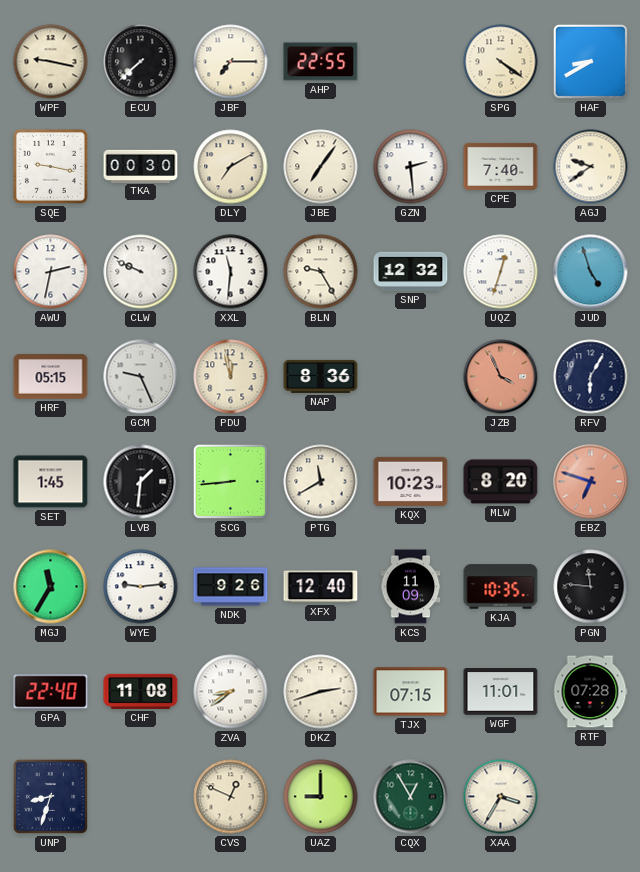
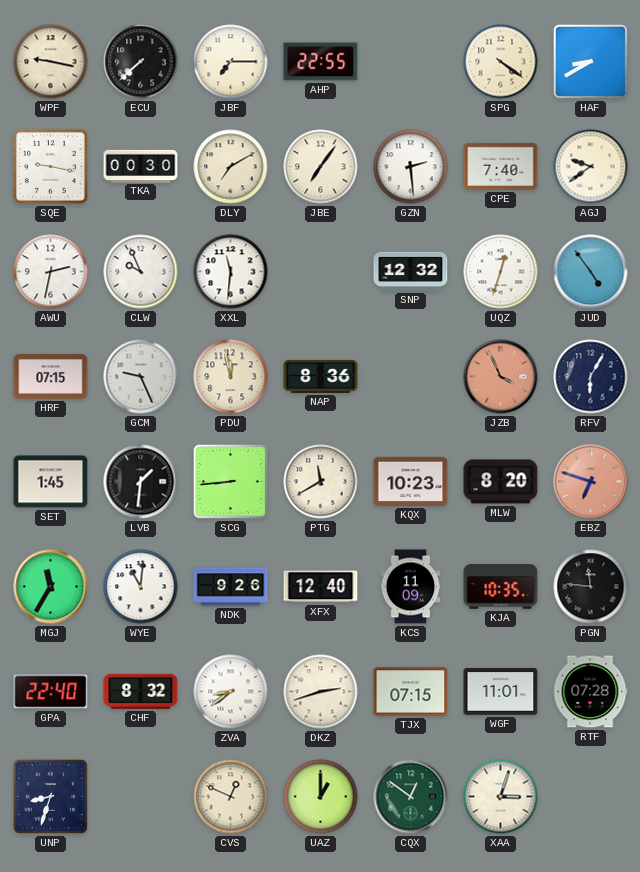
CLW: 9:49 -> 9:56
BLN: 9:25 -> none
JUD: 4:57 -> 4:54
HRF: 05:15 -> 07:15
WYE: 9:14 -> 11:01
CHF: 11:08 -> 8:32
UAZ: 9:00 -> 1:00
CQX: 12:55 -> 12:51
XAA: 3:35 -> 3:03
